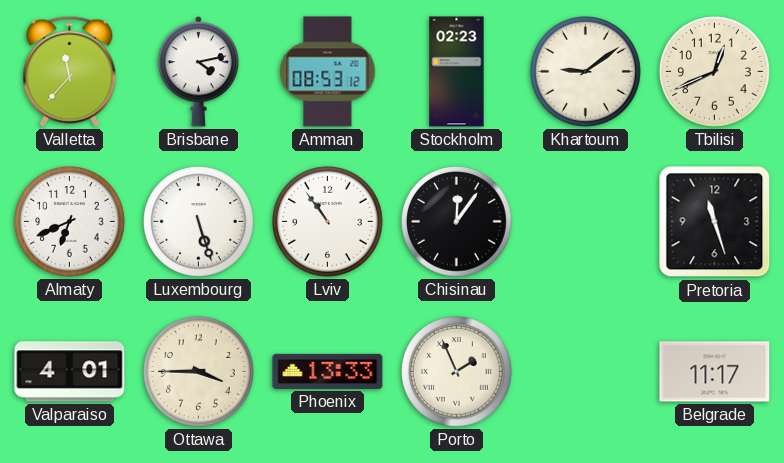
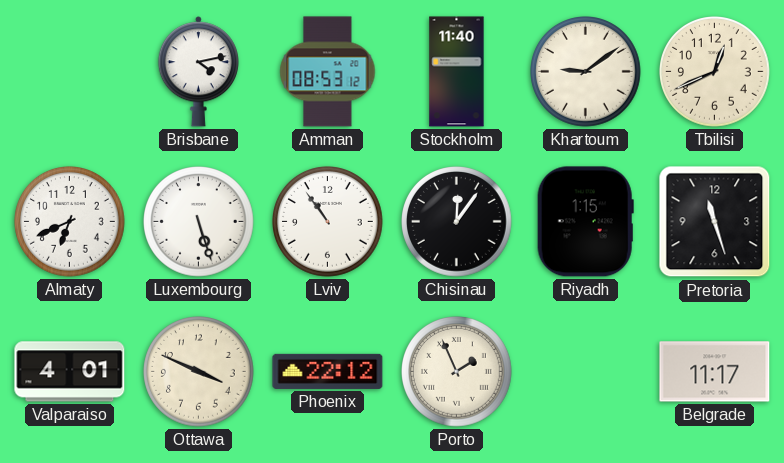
Valletta: 11:37 -> none
Stockholm: 02:23 -> 11:40
Riyadh: none -> 1:15
Ottawa: 3:45 -> 3:49
Phoenix: 13:33 -> 22:12
